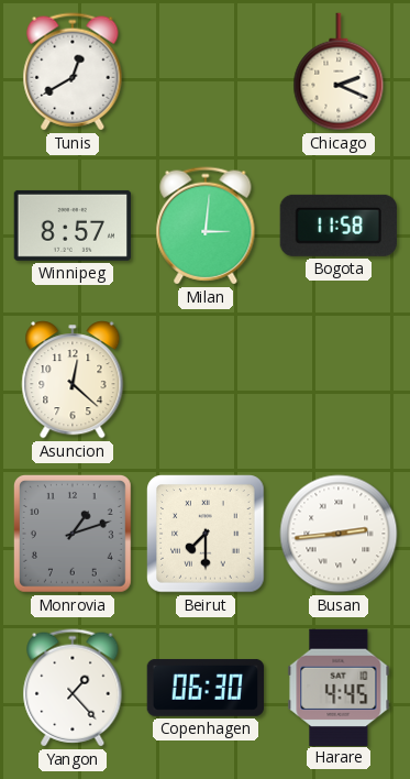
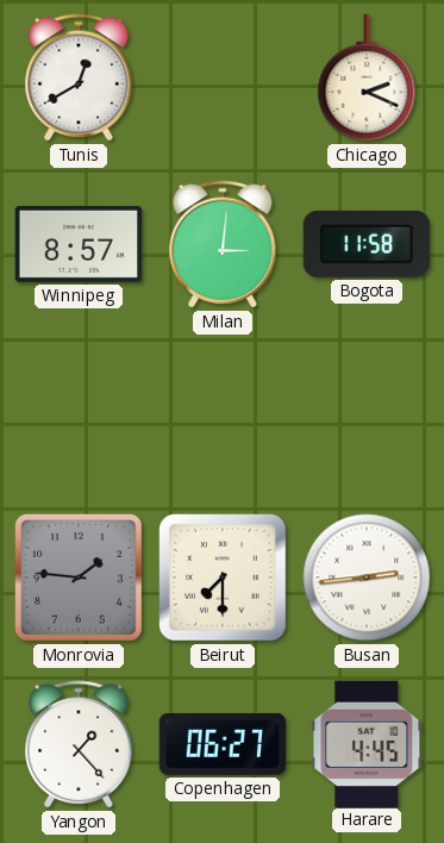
Asuncion: 12:22 -> none
Monrovia: 1:12 -> 1:46
Copenhagen: 06:30 -> 06:27
